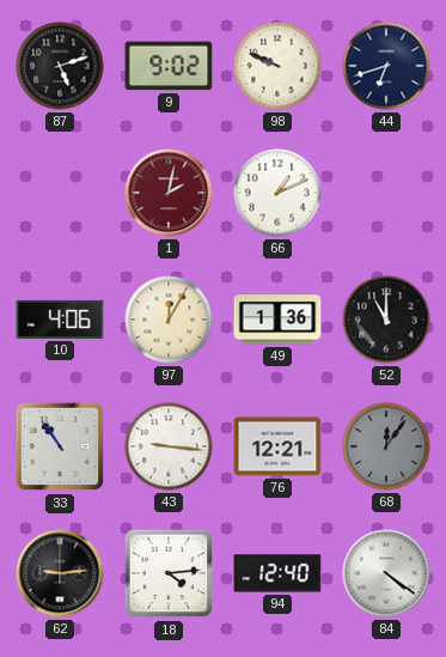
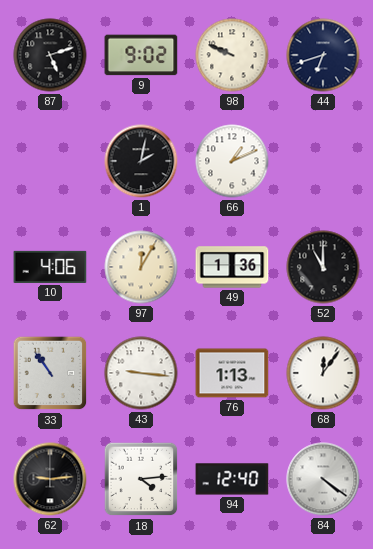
1 dial: burgundy -> black
76: 12:21 -> 1:13
68 dial: grey -> white
